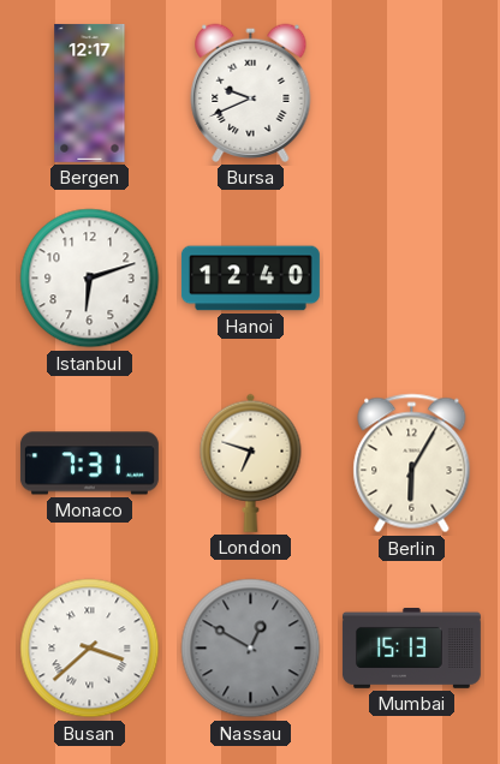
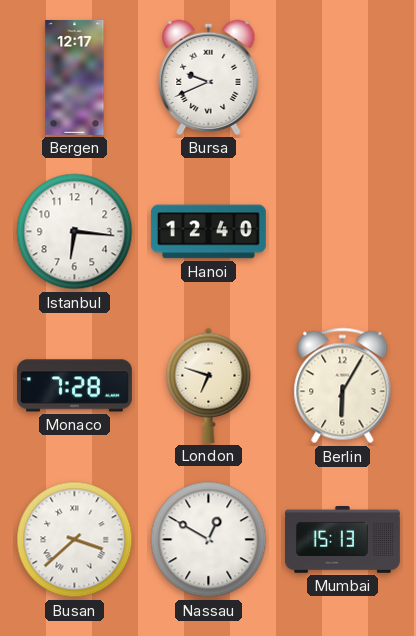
Istanbul: 6:12 -> 6:16
Monaco: 7:31 -> 7:28
Nassau dial: grey -> white
